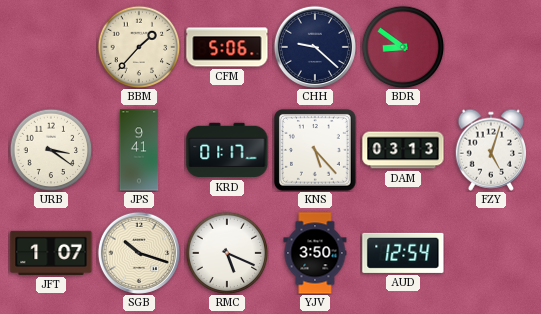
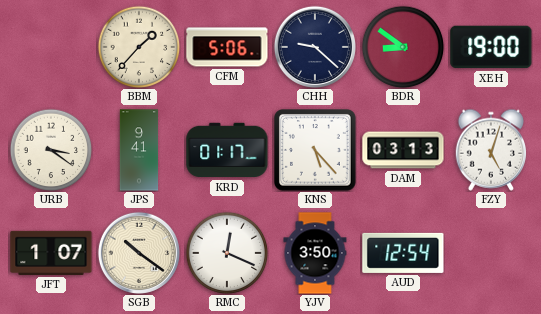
XEH: none -> 19:00
SGB: 10:18 -> 10:21
RMC: 5:19 -> 12:19
